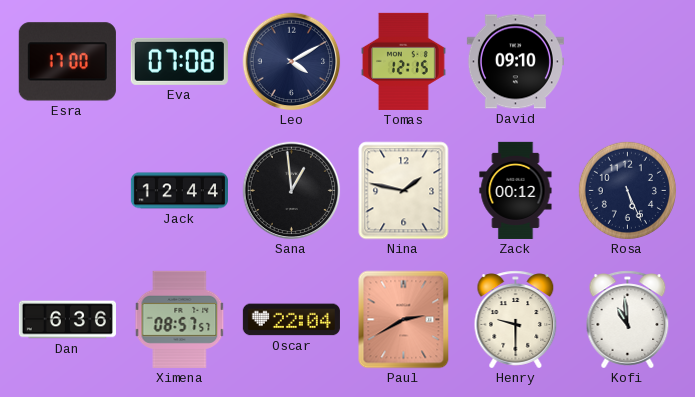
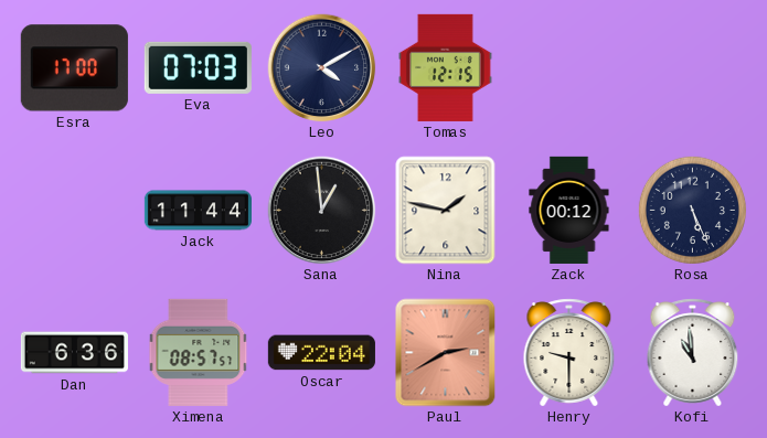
Eva: 07:08 -> 07:03
David: 09:10 -> none
Jack: 12:44 -> 11:44
